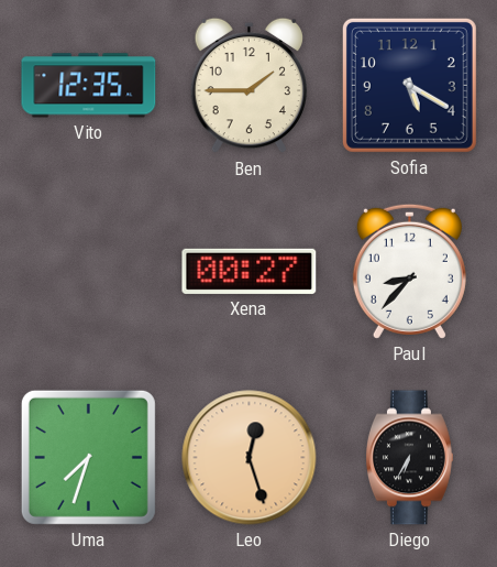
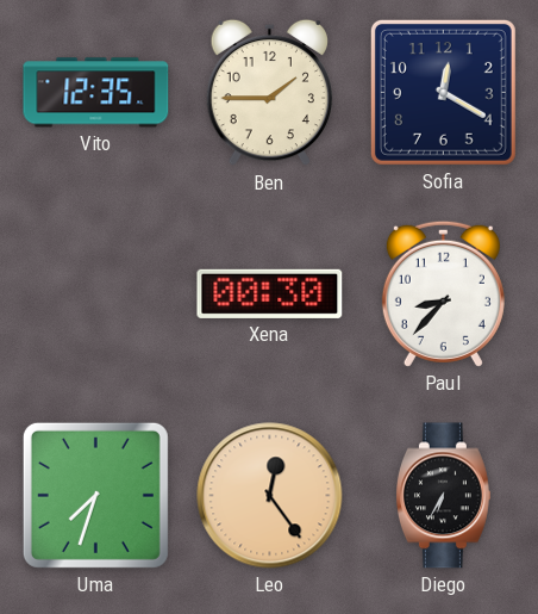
Sofia: 5:20 -> 12:20
Xena: 00:27 -> 00:30
Leo: 12:27 -> 12:24
